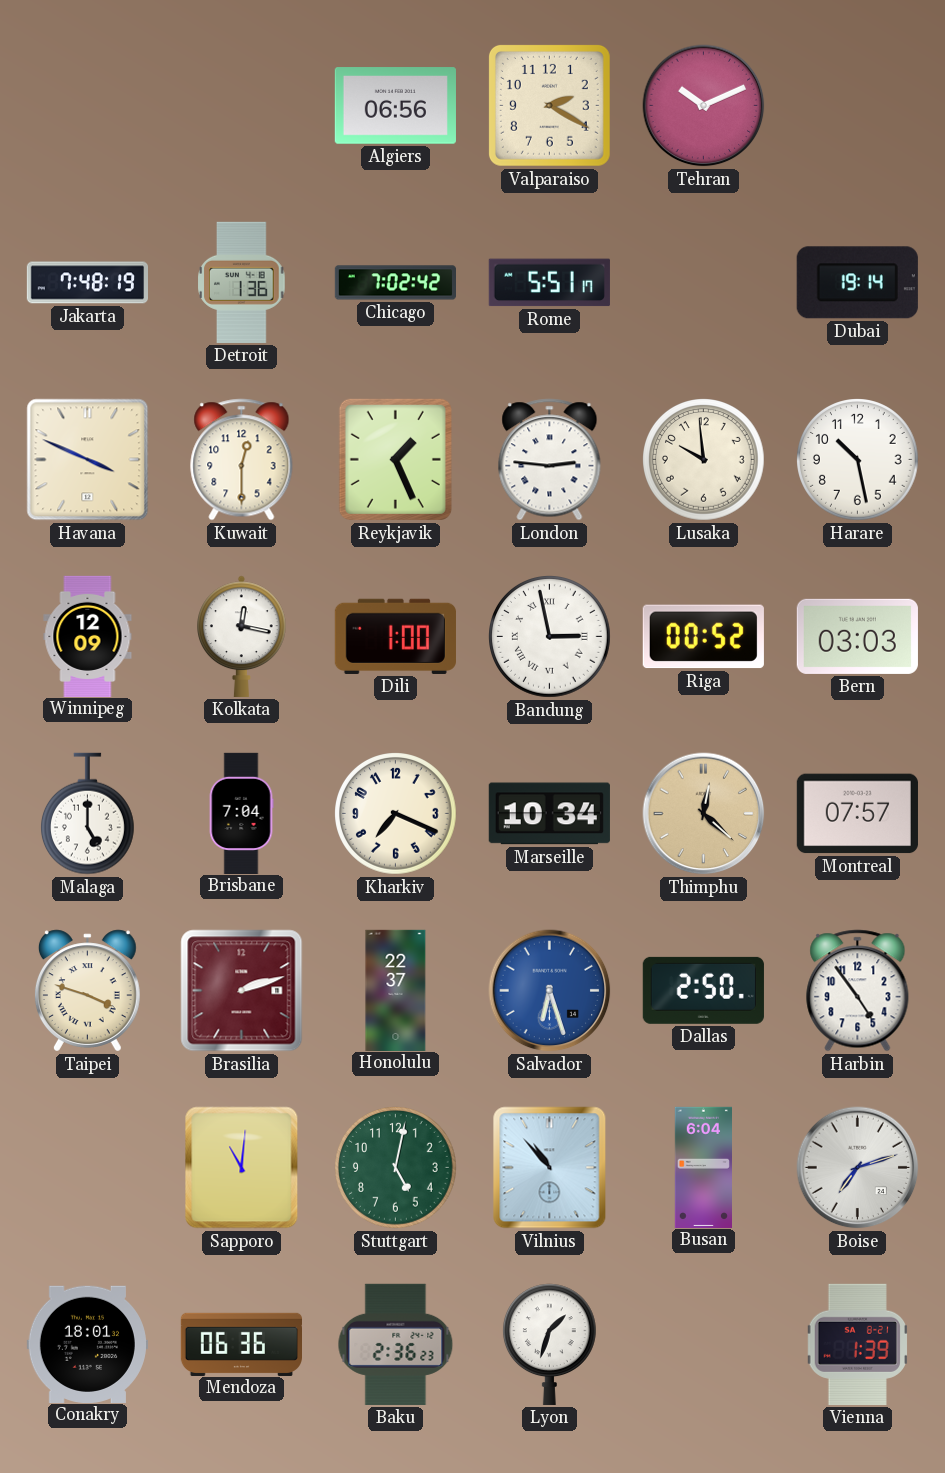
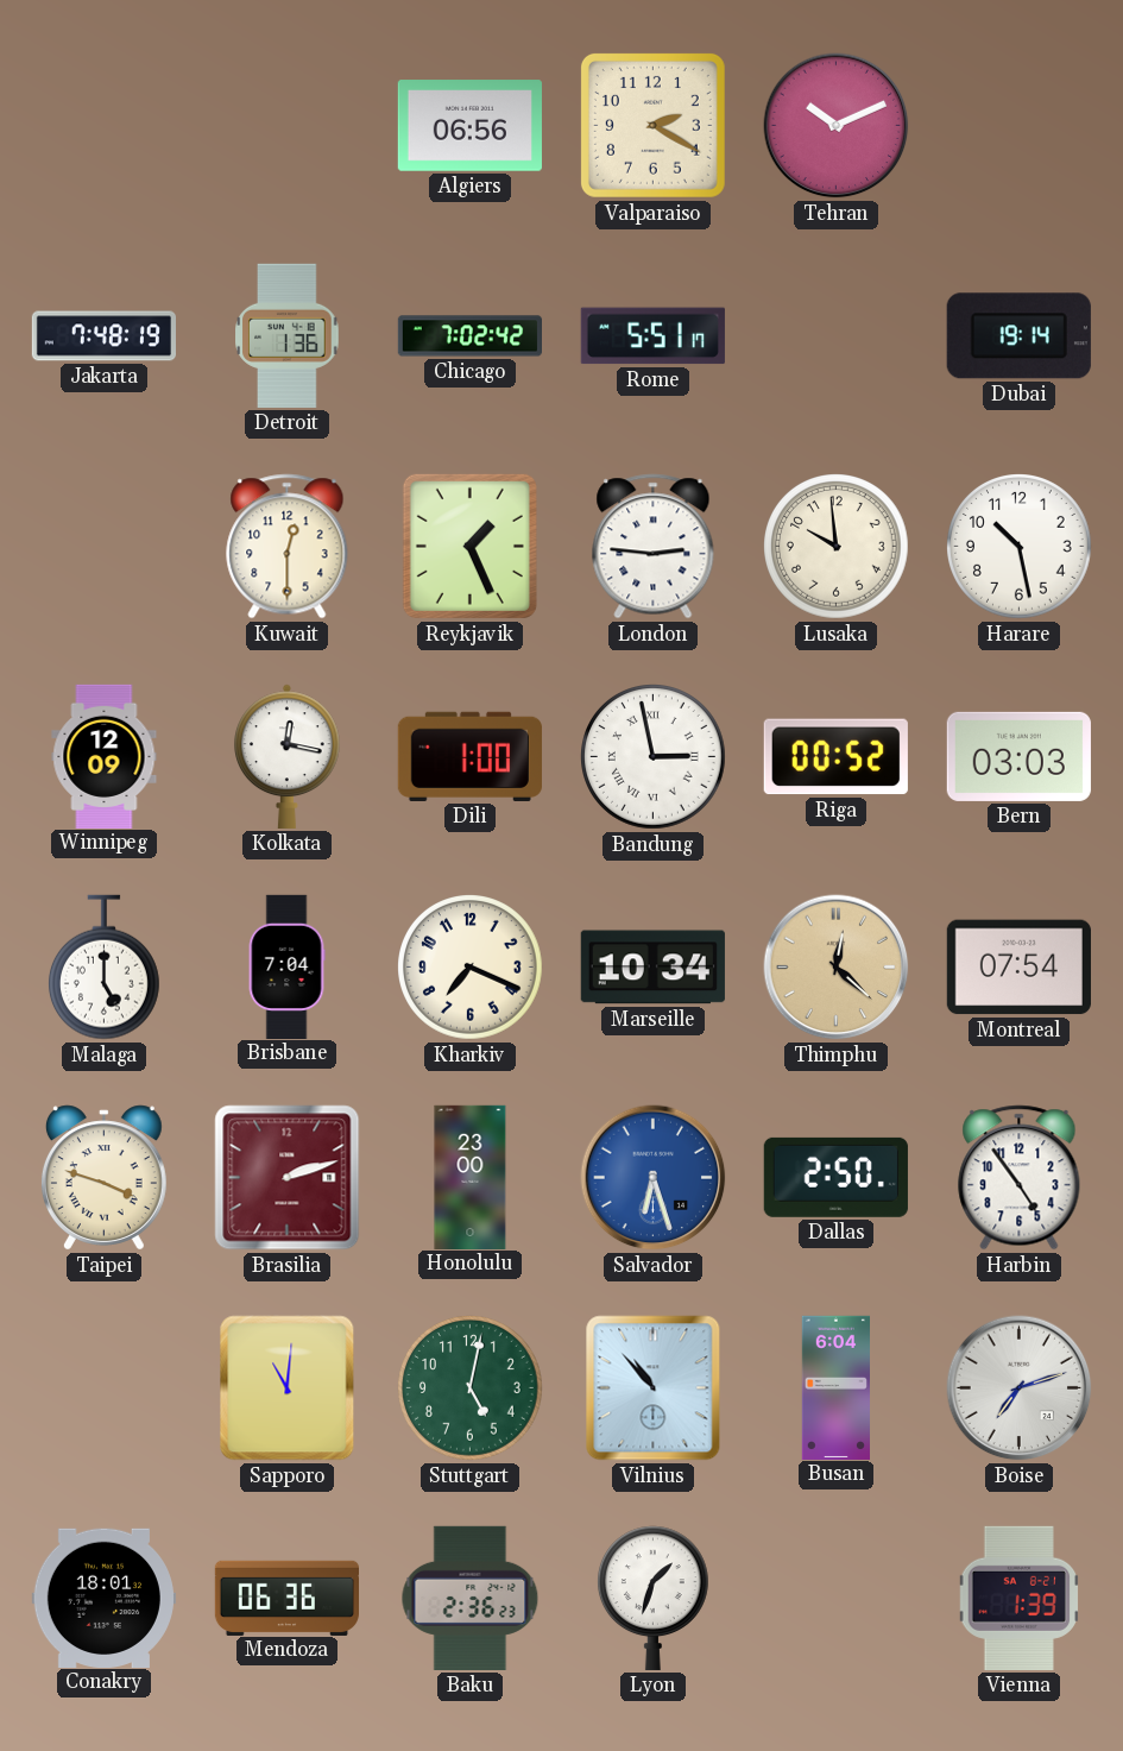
Havana: 3:49 -> none
Montreal: 07:57 -> 07:54
Honolulu: 22:37 -> 23:00
